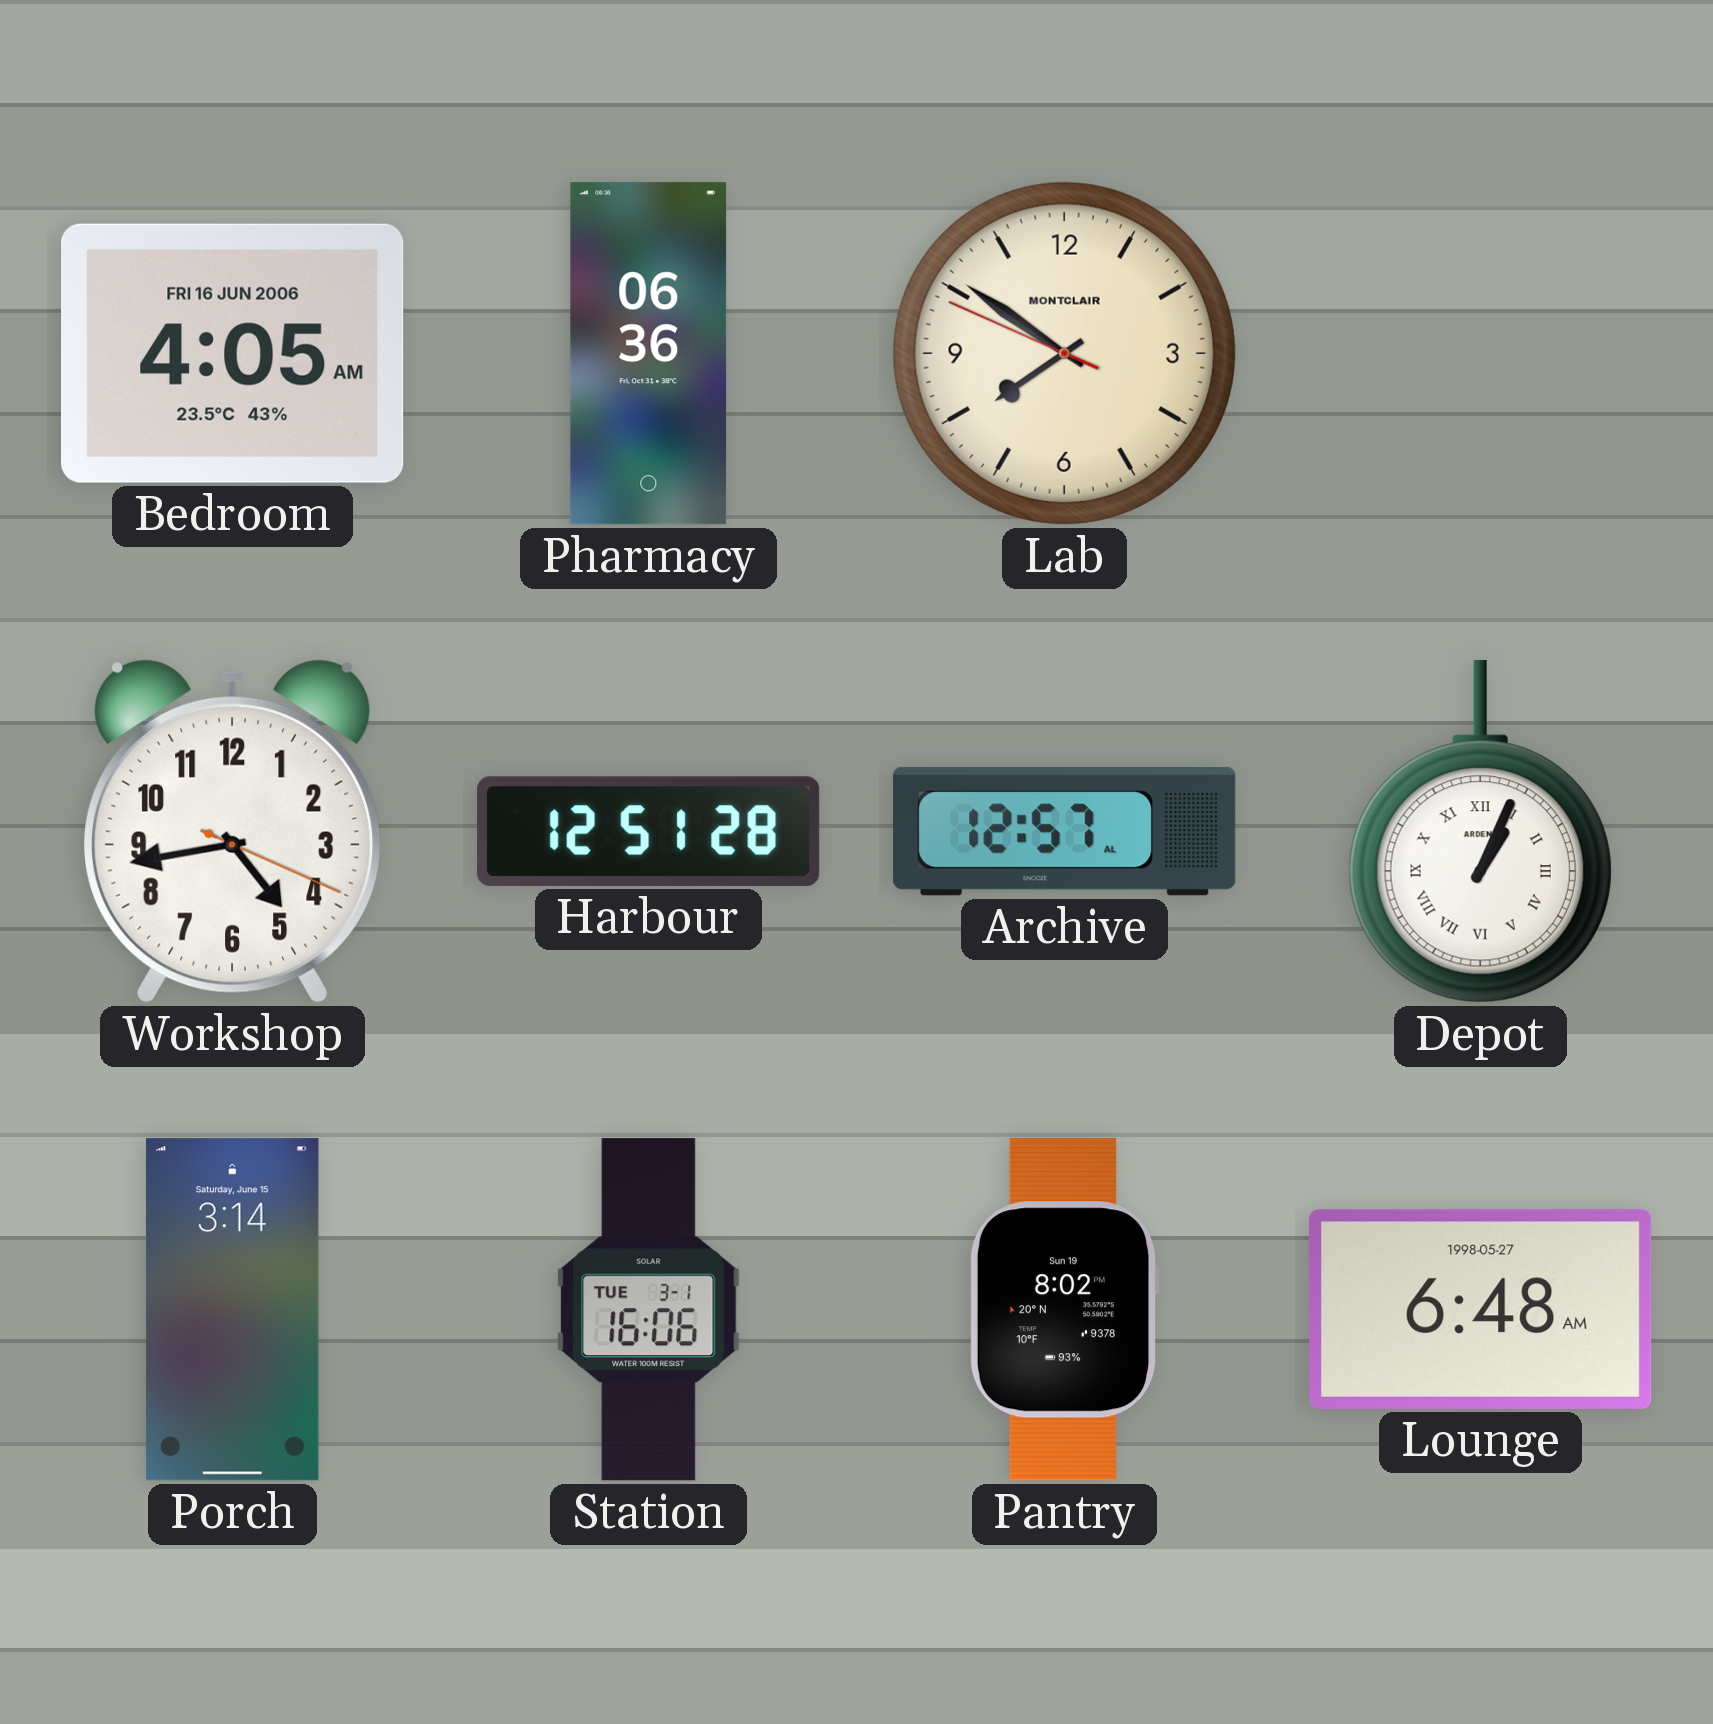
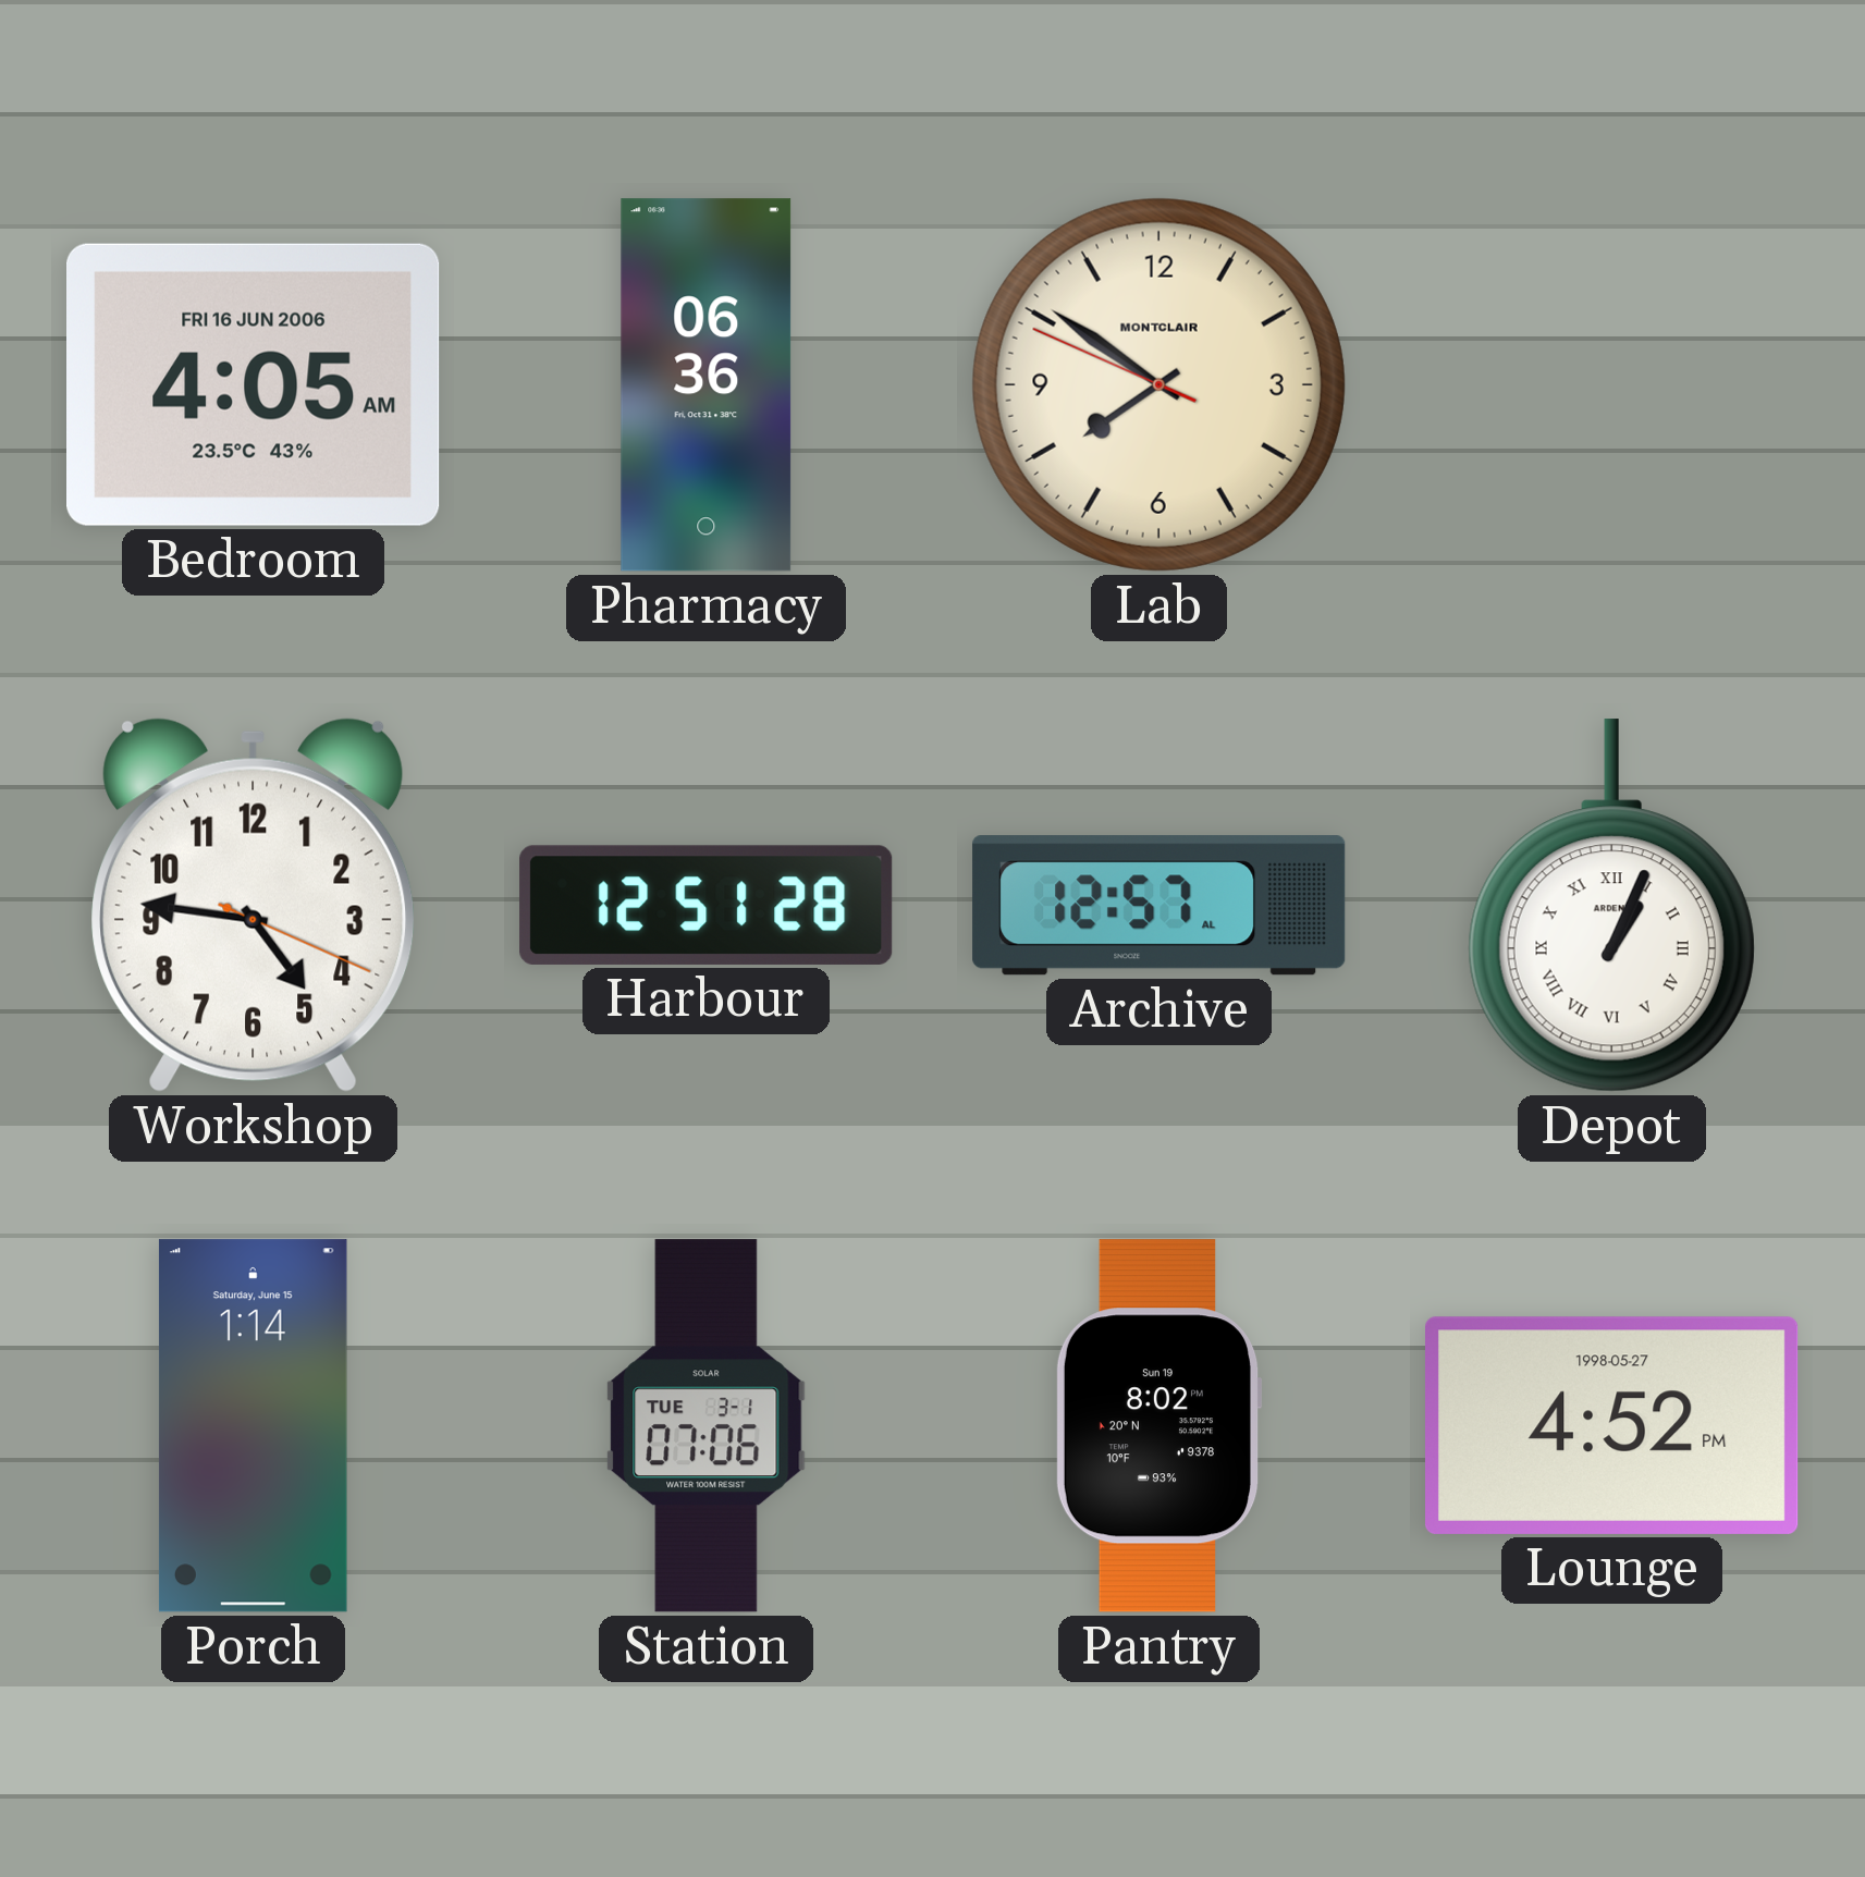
Workshop: 4:43 -> 4:46
Porch: 3:14 -> 1:14
Station: 16:06 -> 07:06
Lounge: 6:48 -> 4:52
